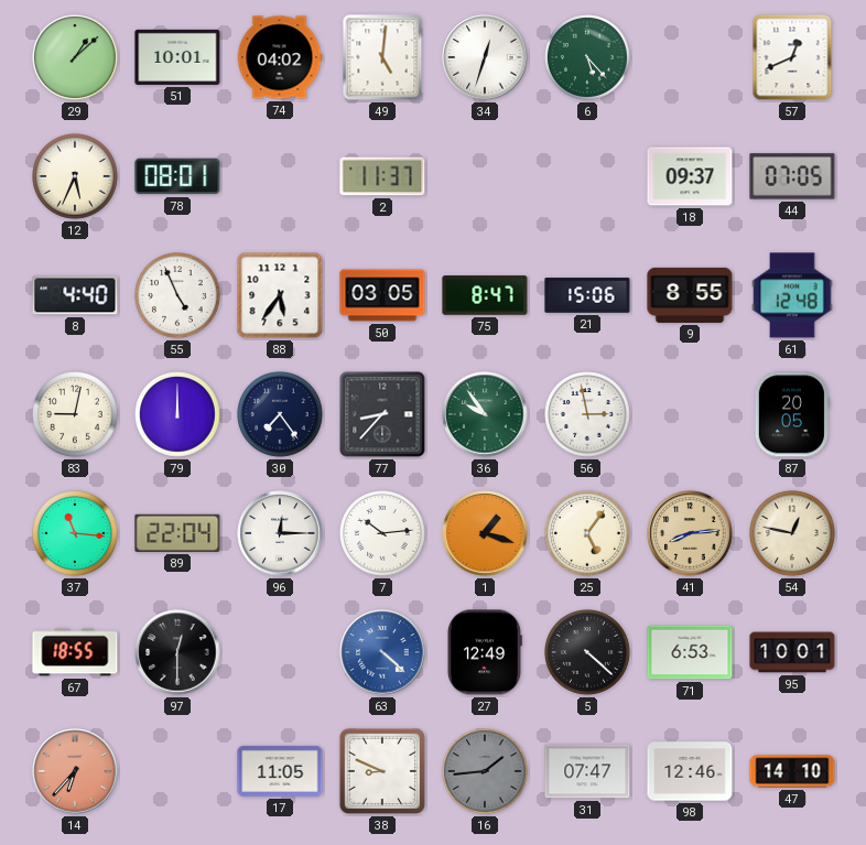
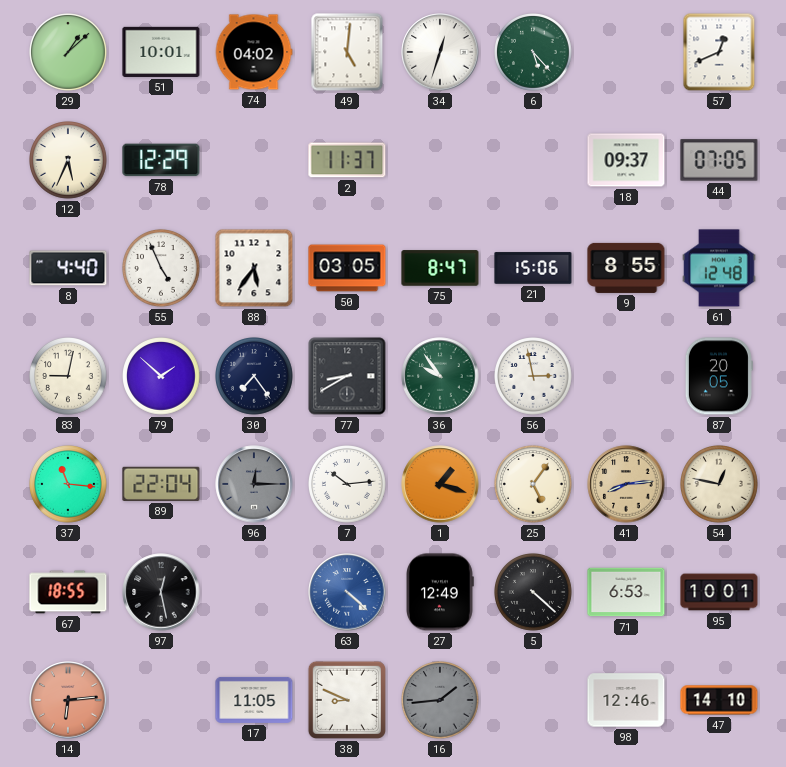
78: 08:01 -> 12:29
79: 12:00 -> 1:52
77: 8:37 -> 8:40
96 dial: white -> grey
97: 12:30 -> 12:28
14: 6:37 -> 6:14
31: 07:47 -> none
